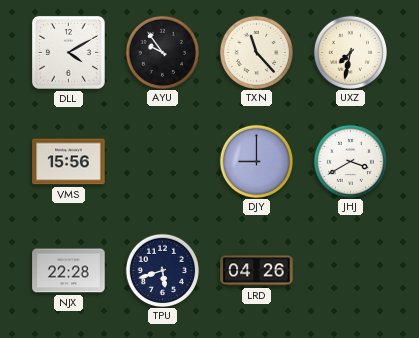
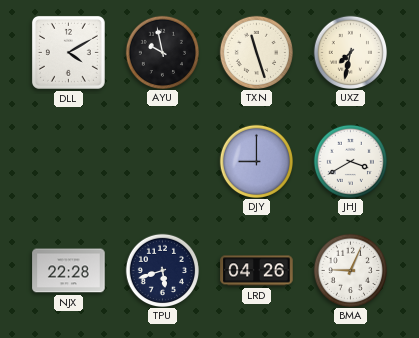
AYU: 9:54 -> 9:58
TXN: 11:23 -> 11:27
VMS: 15:56 -> none
BMA: none -> 9:04
